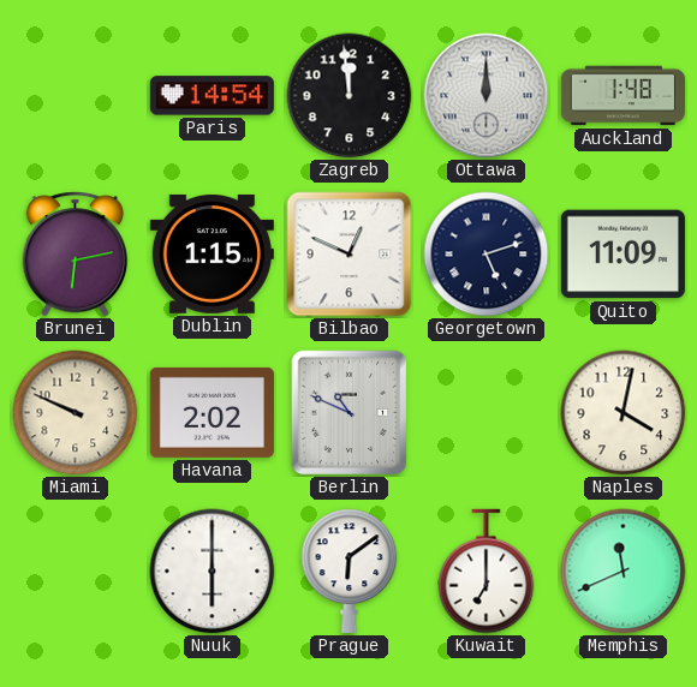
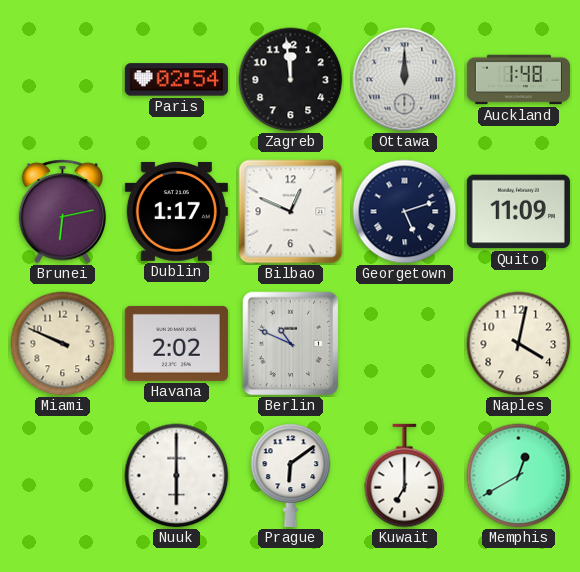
Paris: 14:54 -> 02:54
Dublin: 1:15 -> 1:17
Memphis: 11:41 -> 12:40
